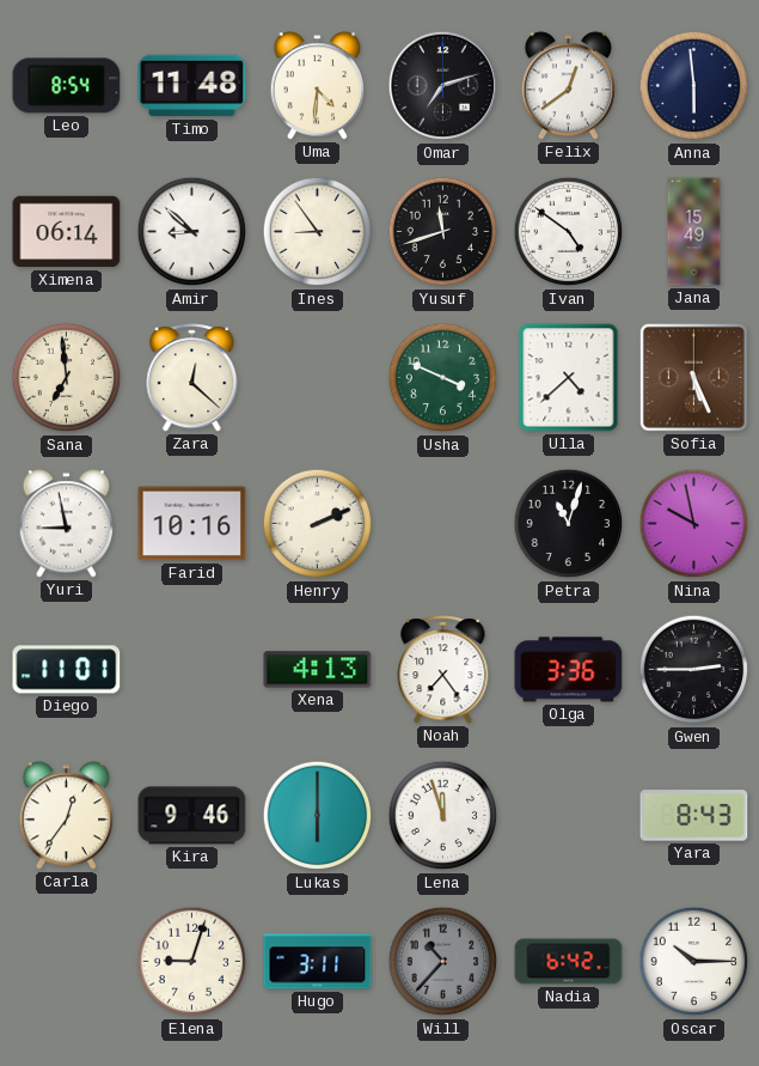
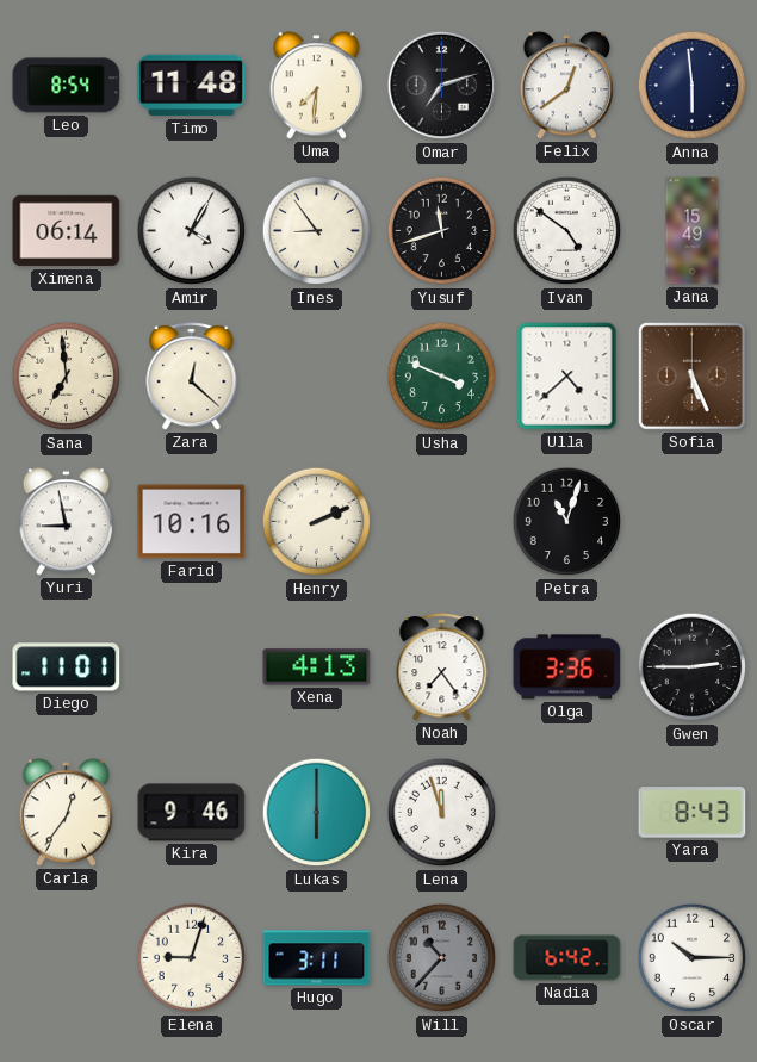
Uma: 4:31 -> 7:31
Amir: 8:52 -> 4:05
Nina: 9:58 -> none
